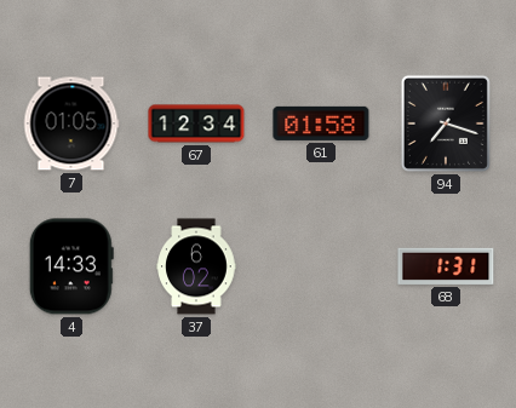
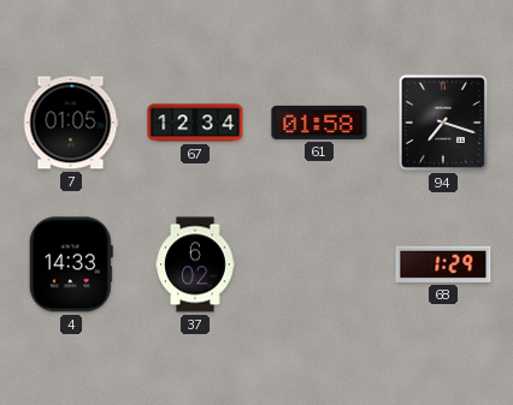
68: 1:31 -> 1:29
